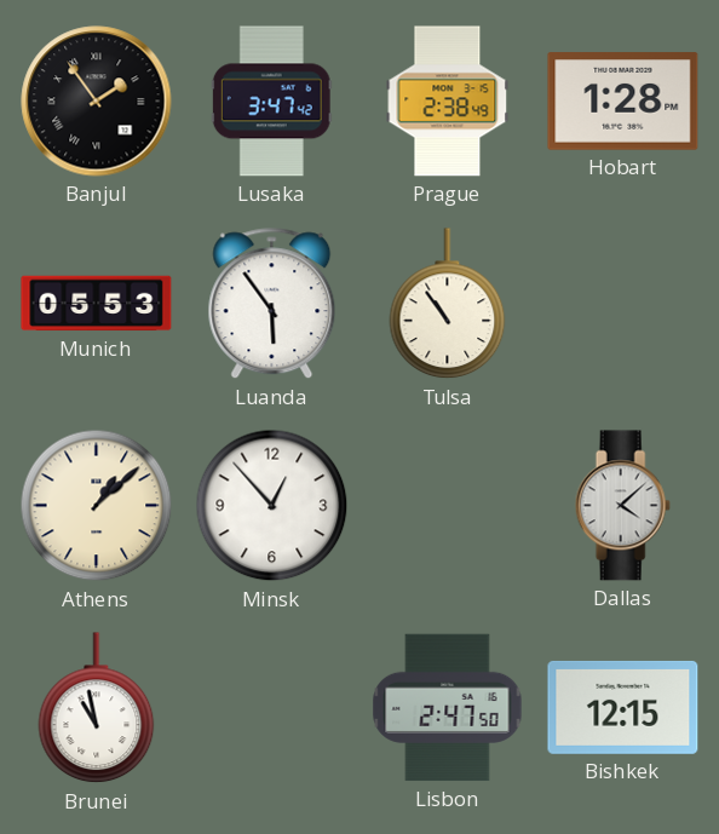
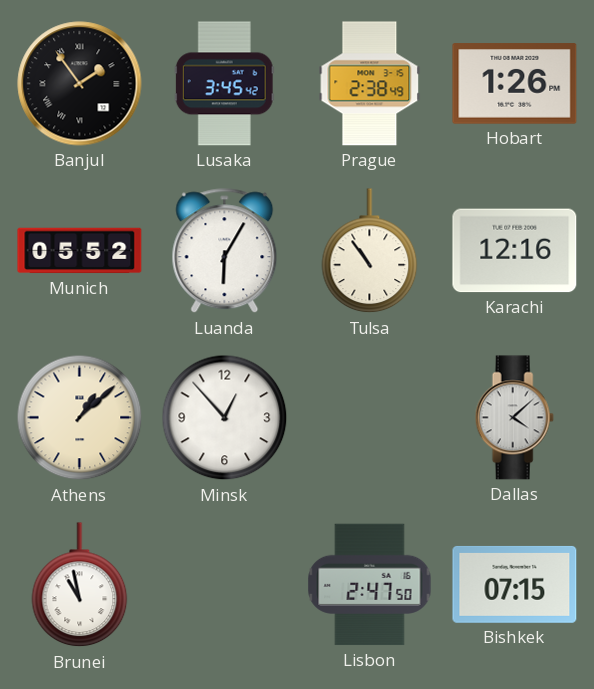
Lusaka: 3:47 -> 3:45
Hobart: 1:28 -> 1:26
Munich: 05:53 -> 05:52
Luanda: 5:54 -> 6:05
Karachi: none -> 12:16
Bishkek: 12:15 -> 07:15
